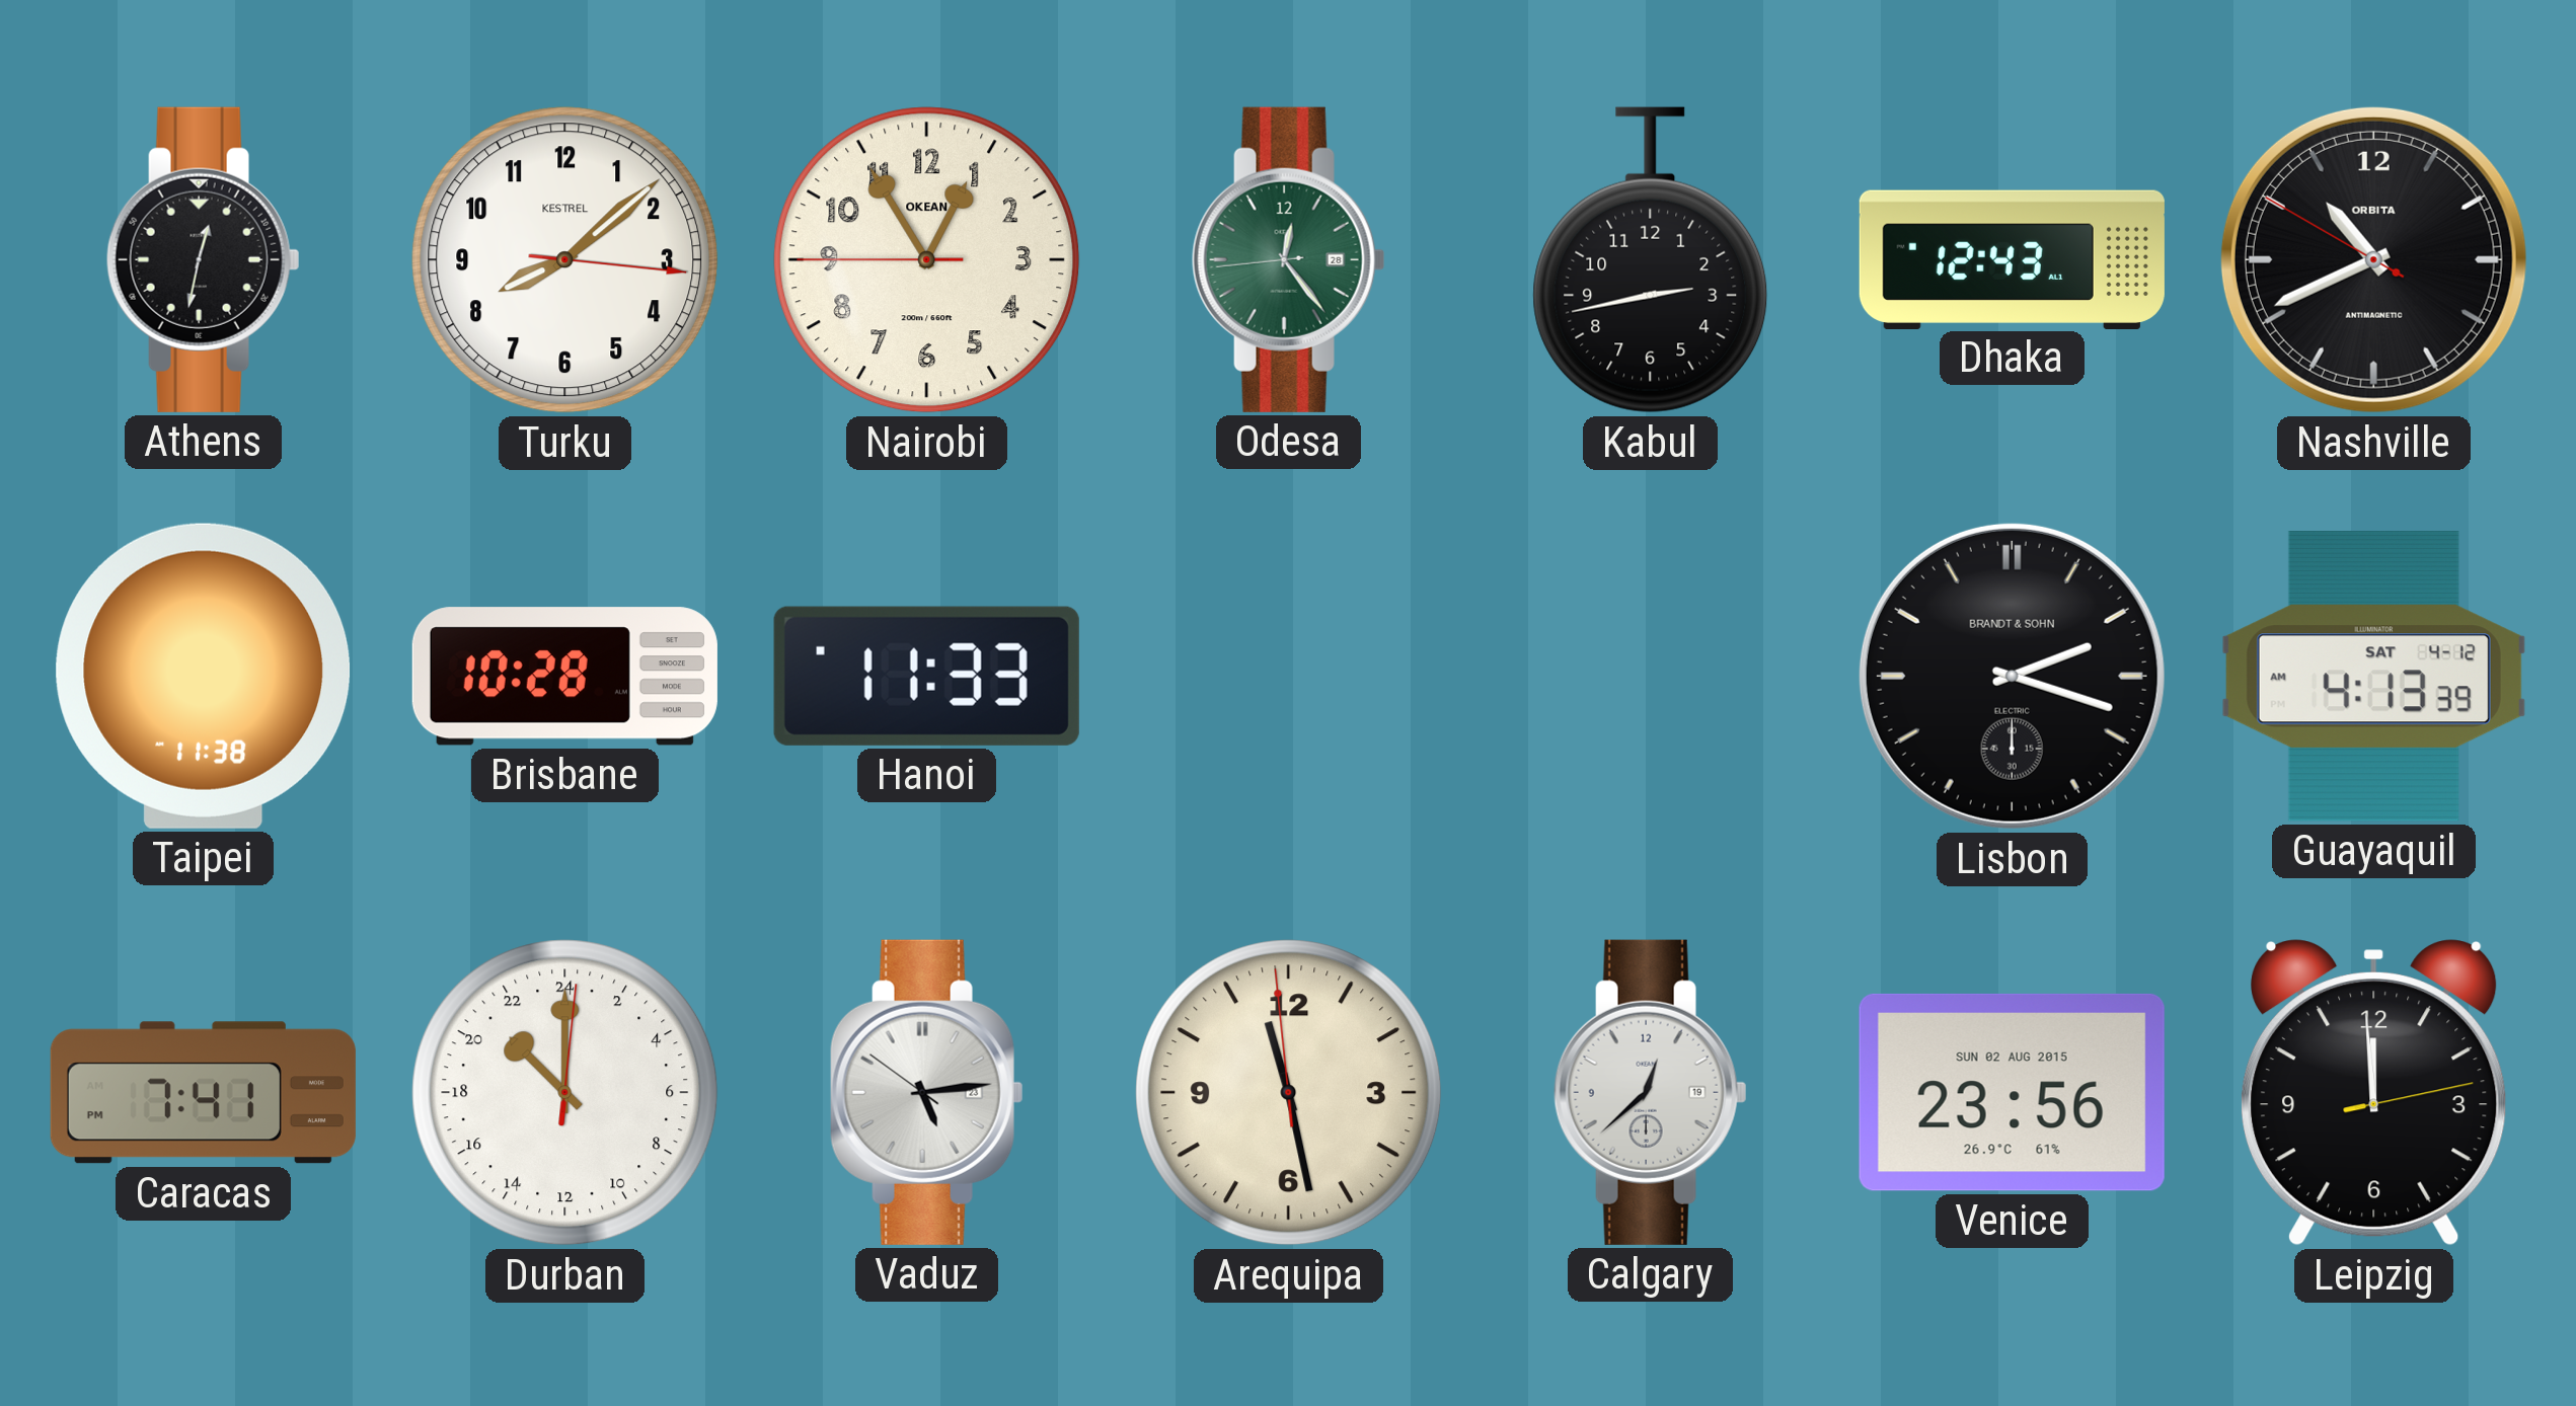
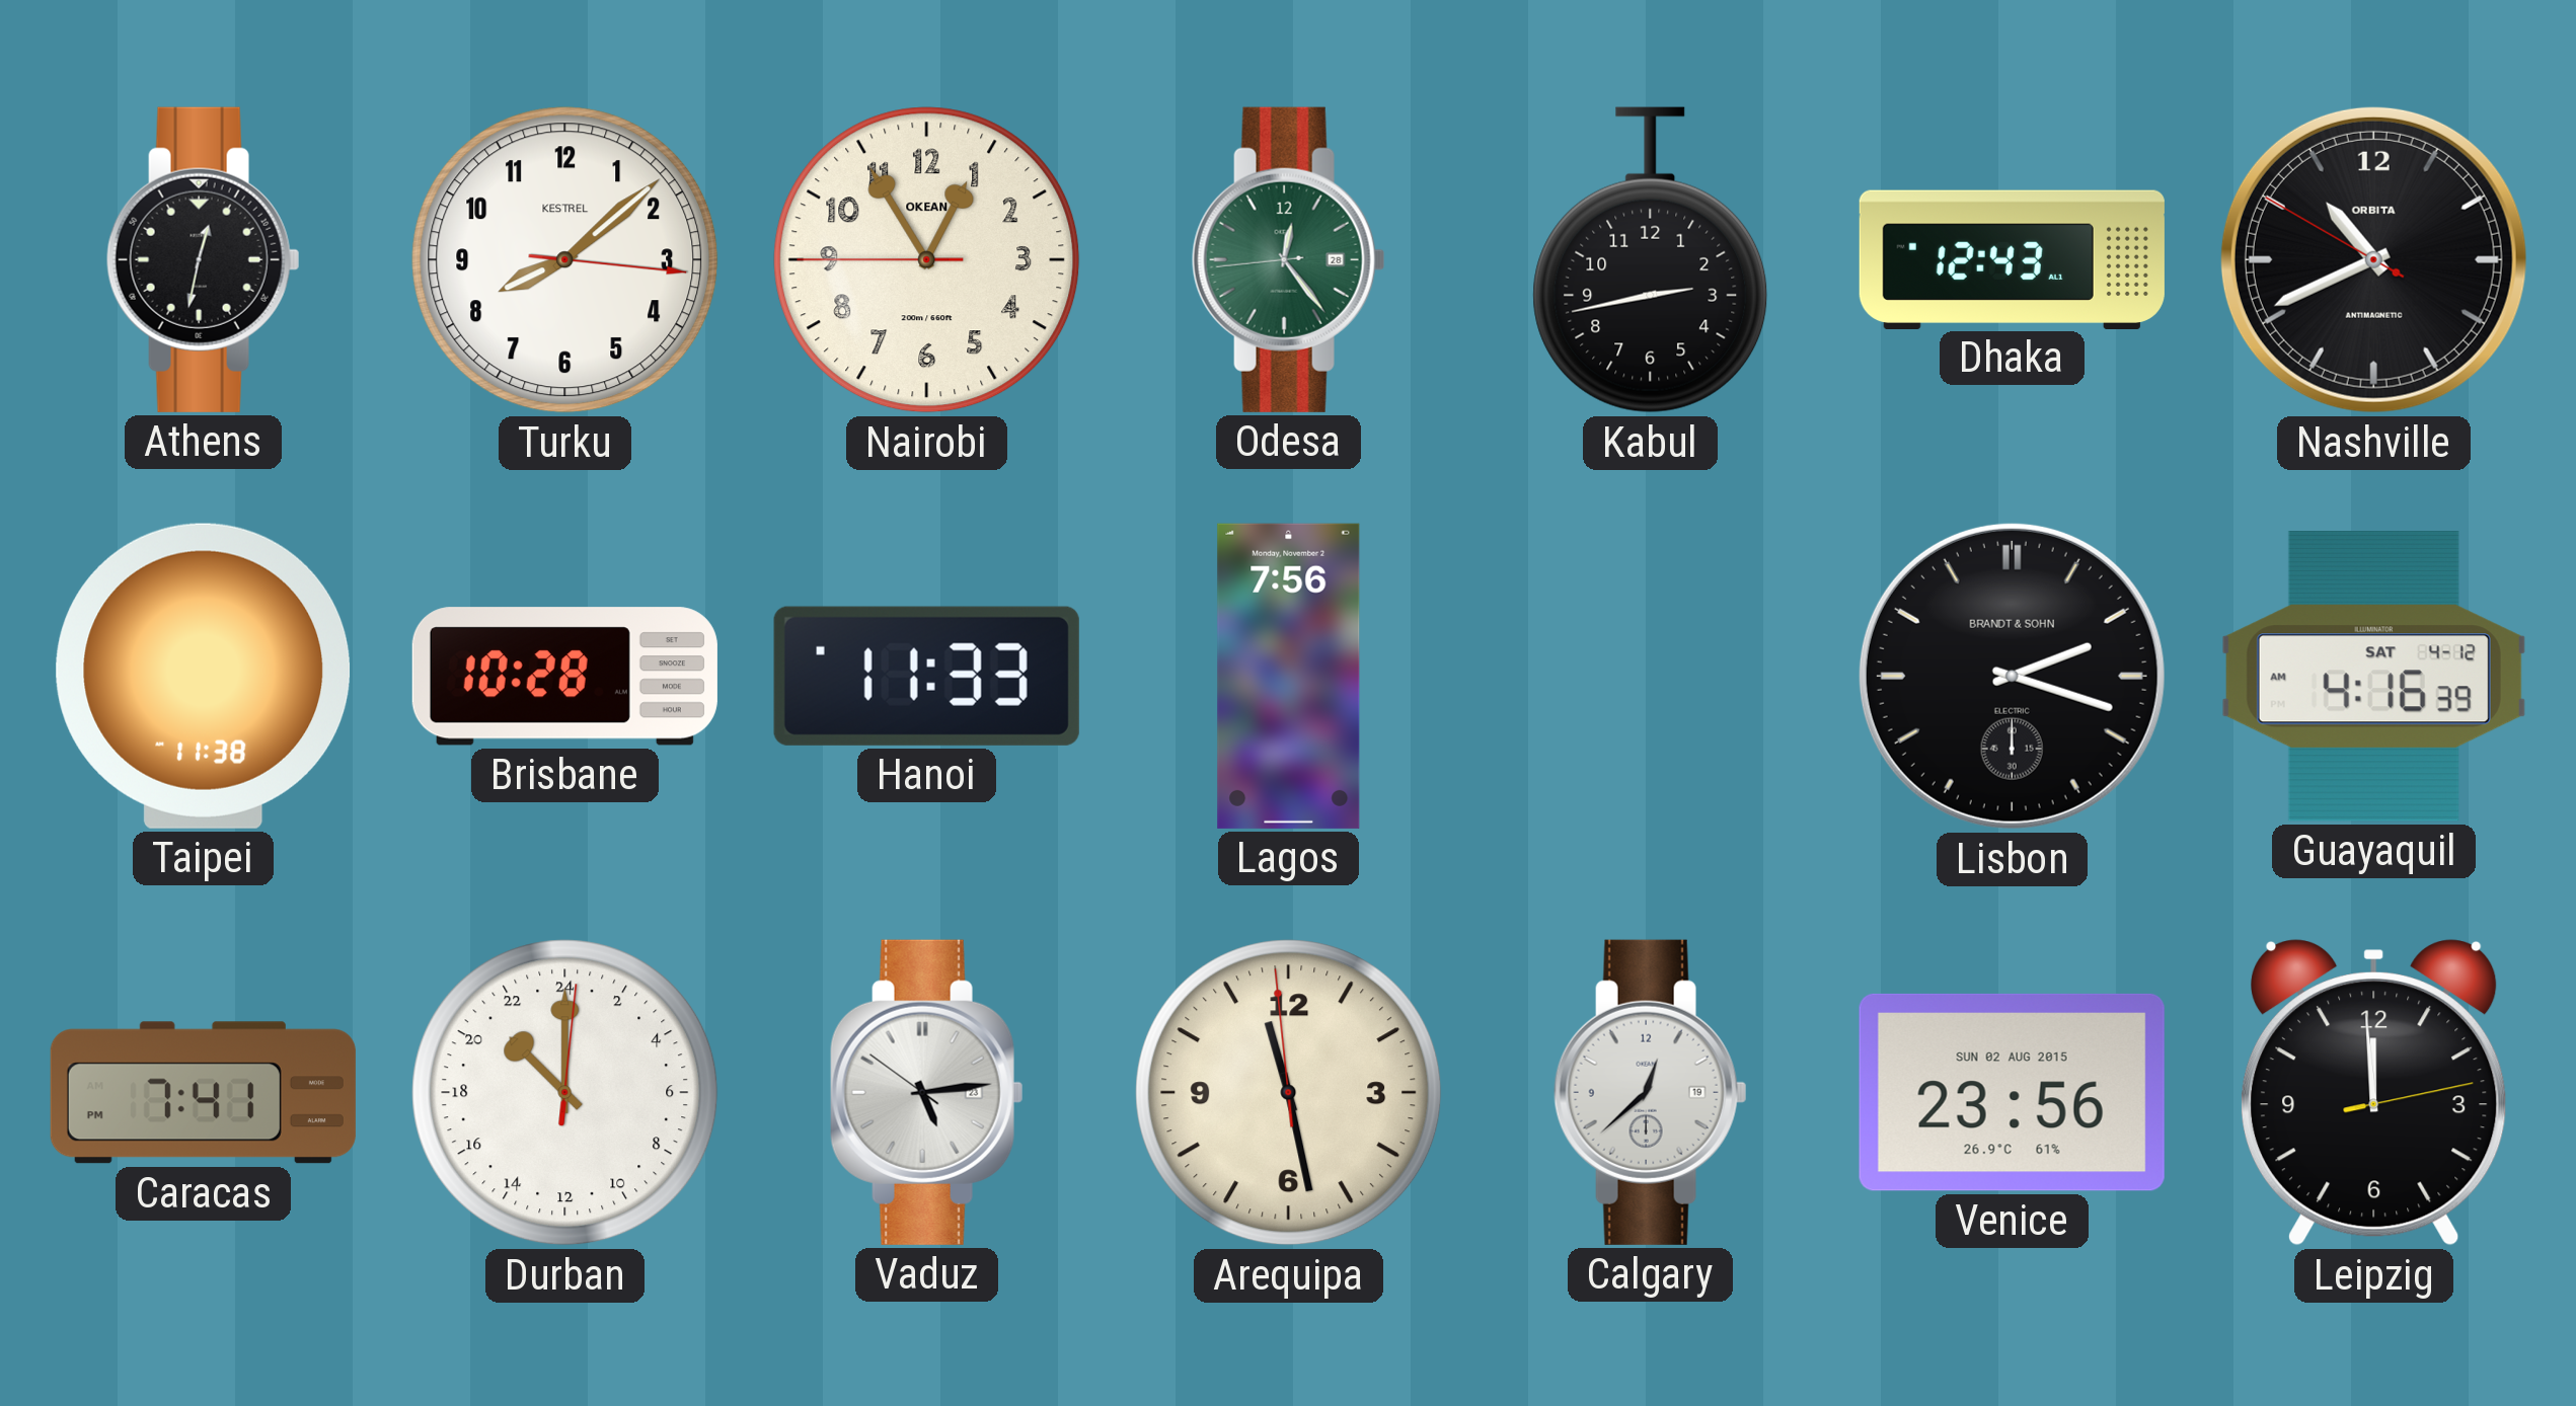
Lagos: none -> 7:56
Guayaquil: 4:13 -> 4:16
